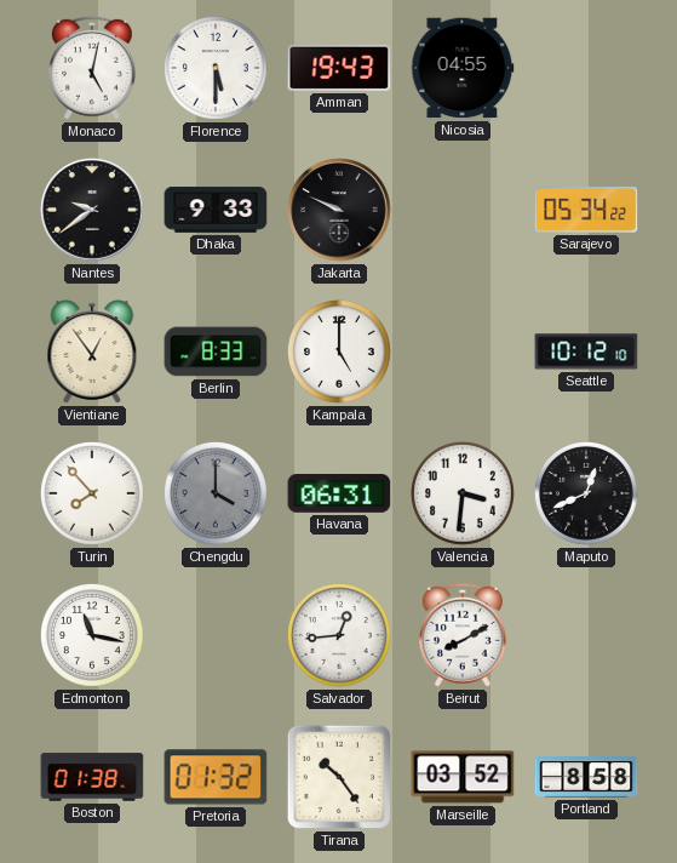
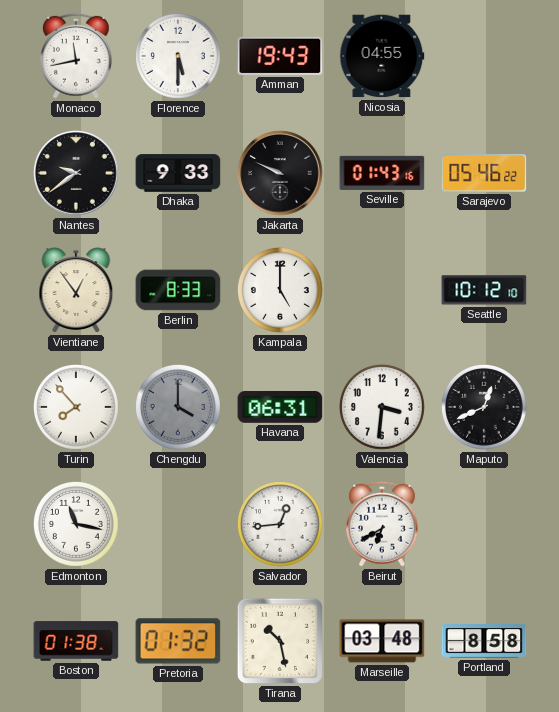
Monaco: 5:02 -> 11:43
Seville: none -> 01:43
Sarajevo: 05:34 -> 05:46
Beirut: 8:10 -> 6:40
Tirana: 10:24 -> 10:28
Marseille: 03:52 -> 03:48
